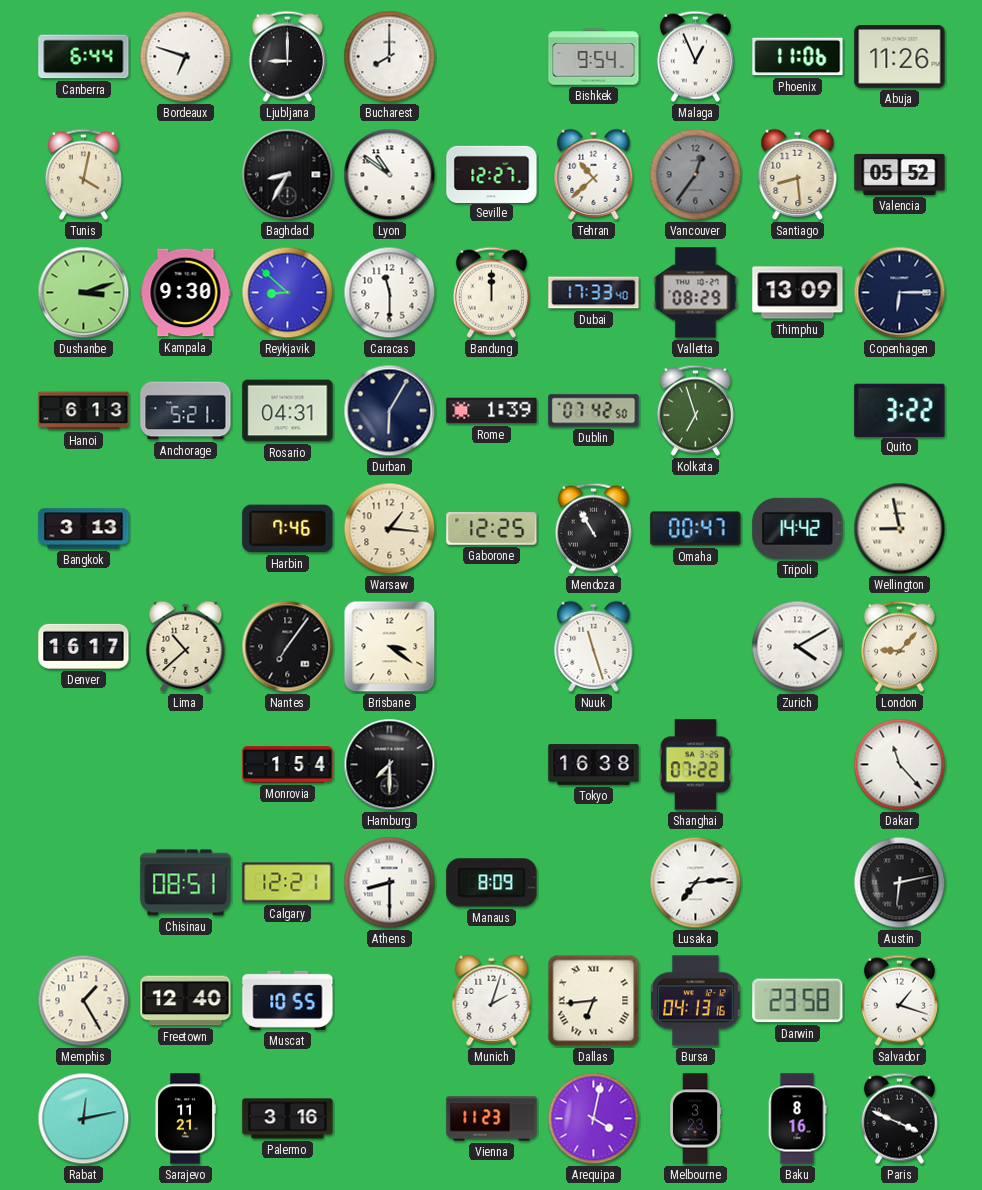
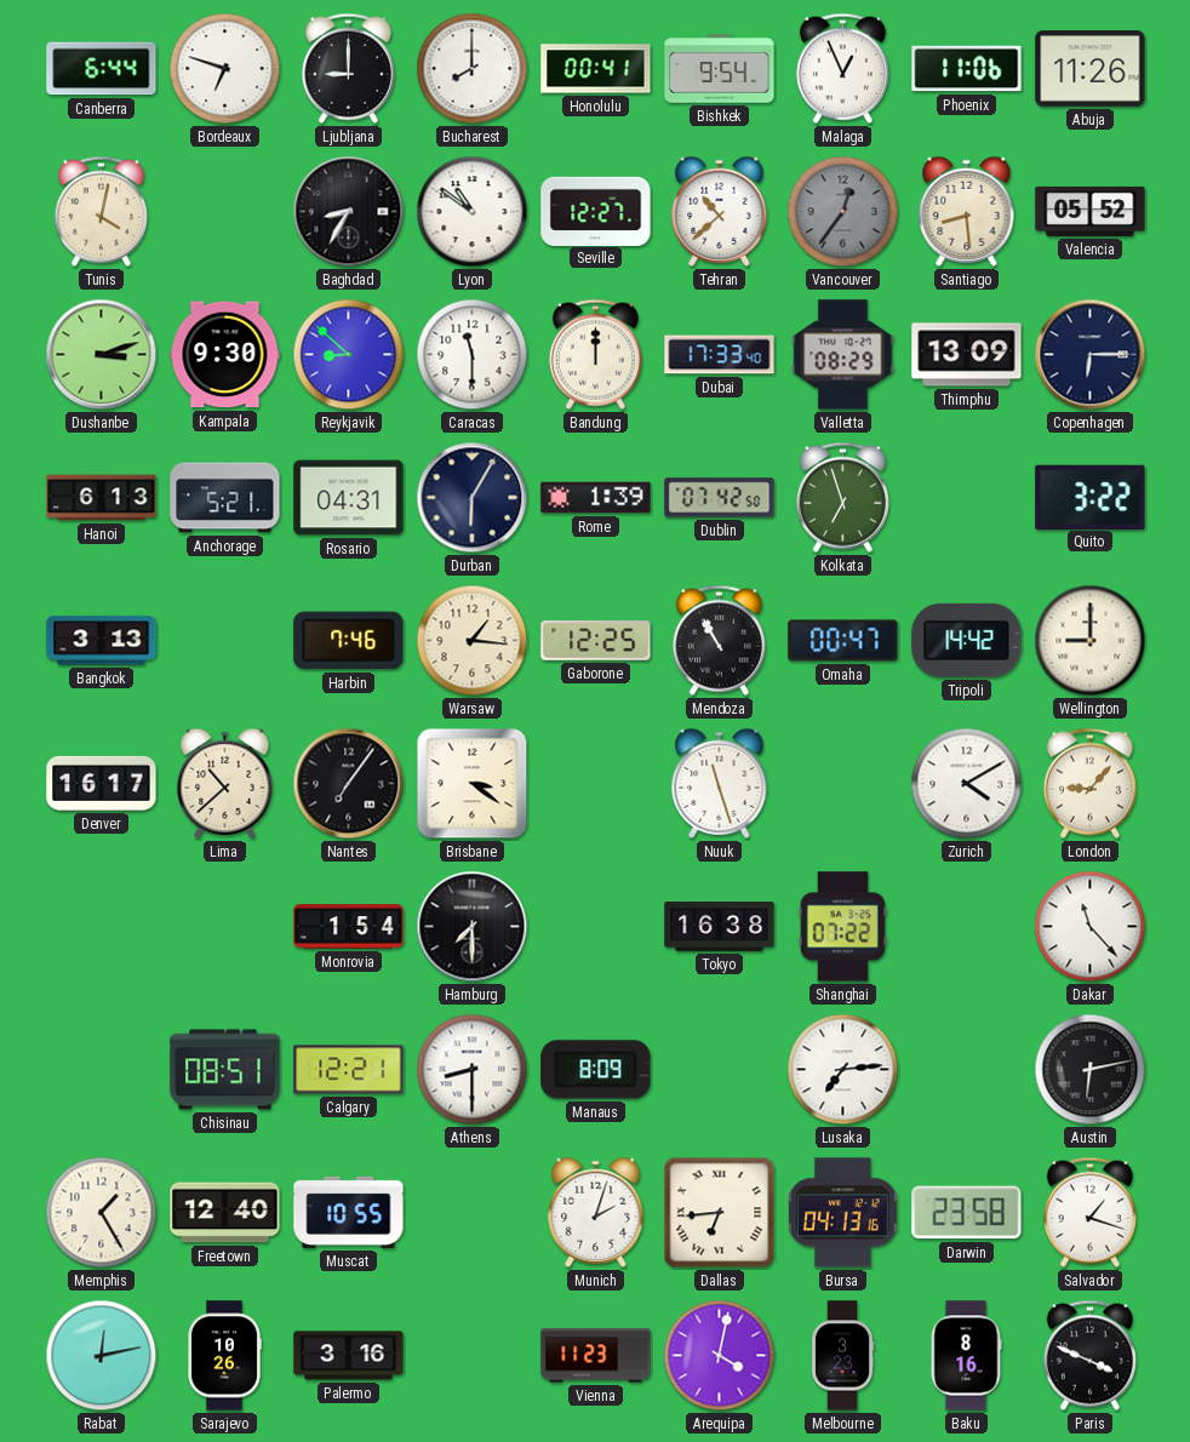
Honolulu: none -> 00:41
Wellington: 8:58 -> 9:00
Sarajevo: 11:21 -> 10:26
